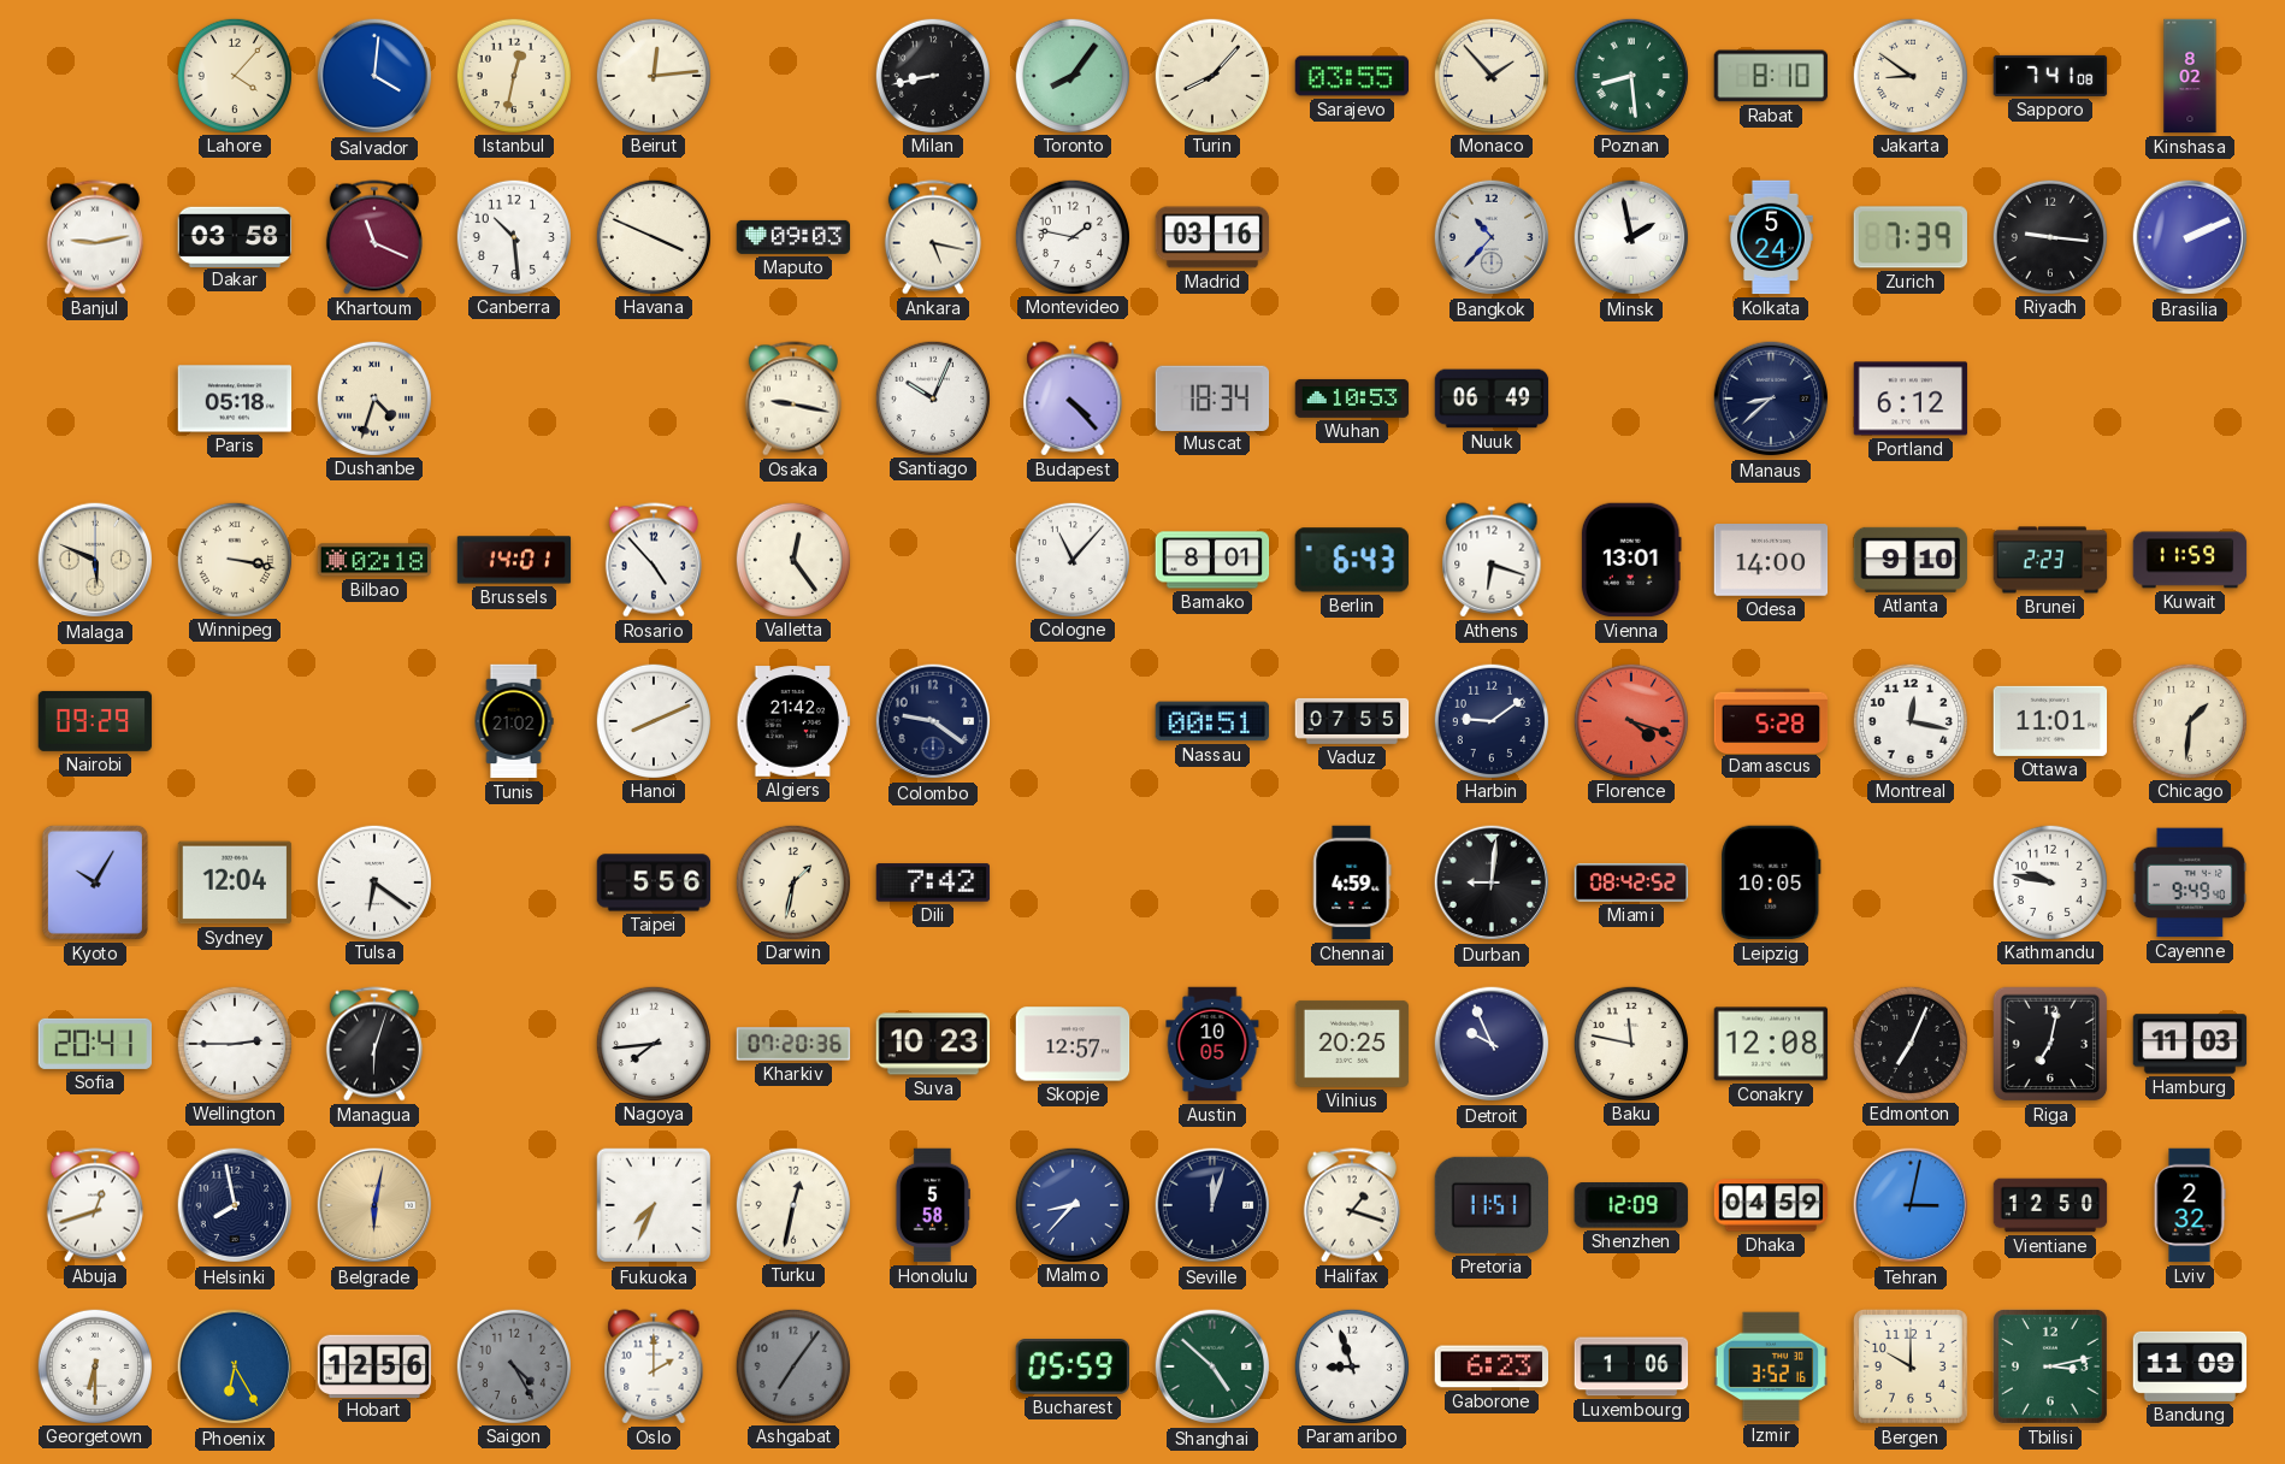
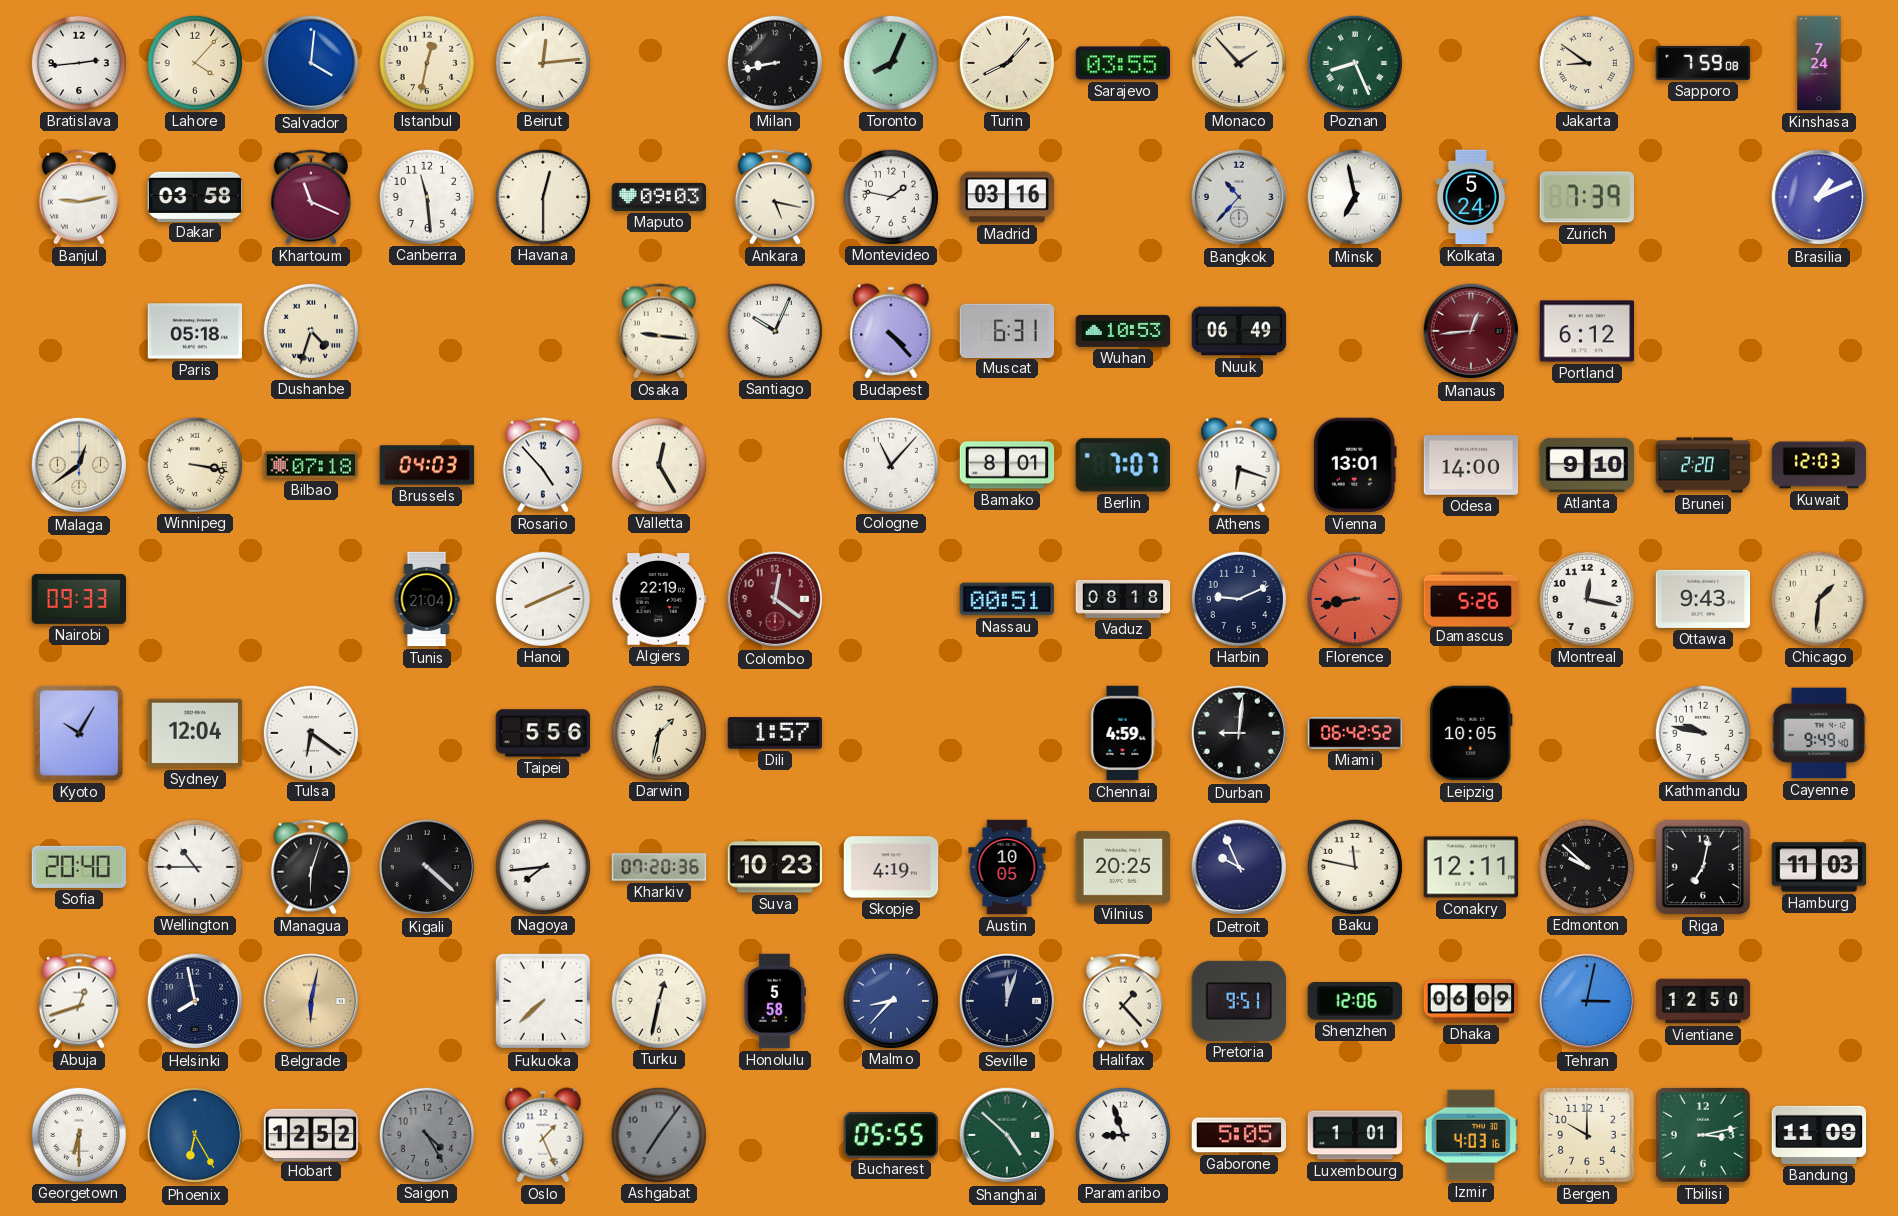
Bratislava: none -> 2:44
Toronto: 8:06 -> 8:04
Poznan: 8:29 -> 8:26
Rabat: 8:10 -> none
Sapporo: 7:41 -> 7:59
Kinshasa: 8:02 -> 7:24
Canberra: 10:29 -> 11:29
Havana: 3:49 -> 12:30
Minsk: 1:58 -> 6:58
Riyadh: 9:16 -> none
Brasilia: 2:11 -> 1:11
Osaka: 9:17 -> 9:16
Muscat: 18:34 -> 6:31
Manaus: 8:38 -> 12:44
Manaus dial: navy -> burgundy
Malaga: 5:49 -> 12:39
Bilbao: 02:18 -> 07:18
Brussels: 14:01 -> 04:03
Valletta: 12:24 -> 12:25
Berlin: 6:43 -> 7:07
Brunei: 2:23 -> 2:20
Kuwait: 11:59 -> 12:03
Nairobi: 09:29 -> 09:33
Tunis: 21:02 -> 21:04
Algiers: 21:42 -> 22:19
Colombo: 9:21 -> 12:21
Colombo dial: navy -> burgundy
Vaduz: 07:55 -> 08:18
Harbin: 9:09 -> 9:11
Florence: 4:18 -> 8:43
Damascus: 5:28 -> 5:26
Ottawa: 11:01 -> 9:43
Dili: 7:42 -> 1:57
Miami: 08:42 -> 06:42
Sofia: 20:41 -> 20:40
Wellington: 2:45 -> 10:45
Kigali: none -> 4:22
Skopje: 12:57 -> 4:19
Conakry: 12:08 -> 12:11
Edmonton: 7:04 -> 9:52
Fukuoka: 7:34 -> 7:38
Halifax: 1:18 -> 1:23
Pretoria: 11:51 -> 9:51
Shenzhen: 12:09 -> 12:06
Dhaka: 04:59 -> 06:09
Lviv: 2:32 -> none
Hobart: 12:56 -> 12:52
Oslo: 2:00 -> 1:26
Bucharest: 05:59 -> 05:55
Gaborone: 6:23 -> 5:05
Luxembourg: 1:06 -> 1:01
Izmir: 3:52 -> 4:03
